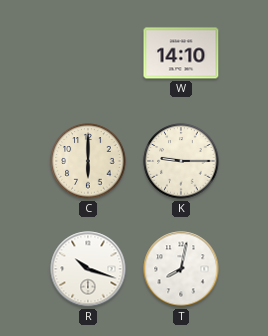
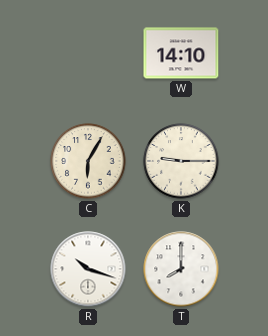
C: 6:00 -> 6:05
T: 8:02 -> 8:00
